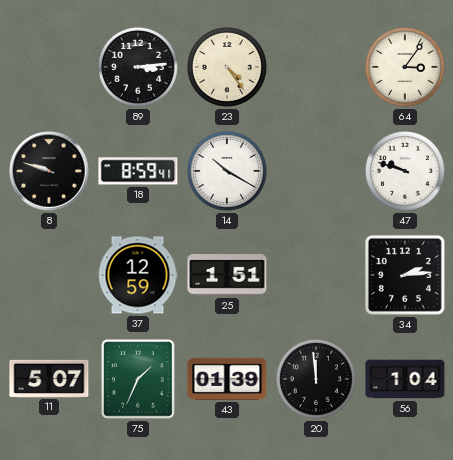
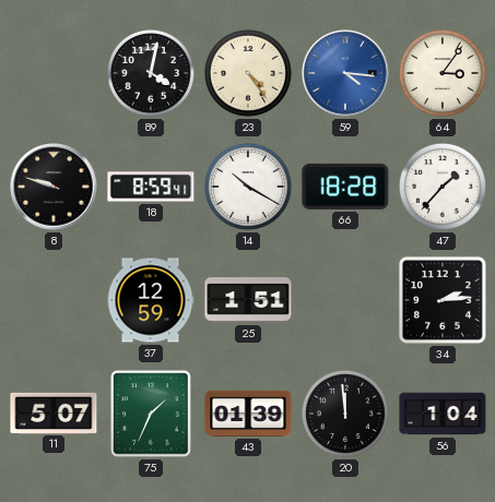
89: 3:14 -> 4:02
59: none -> 4:16
66: none -> 18:28
47: 9:48 -> 1:37
